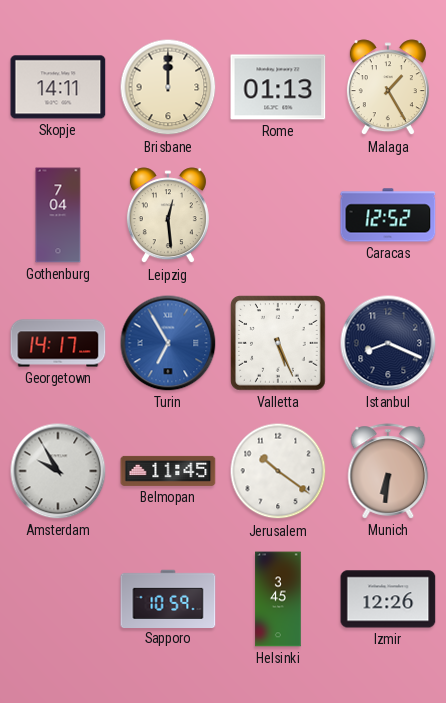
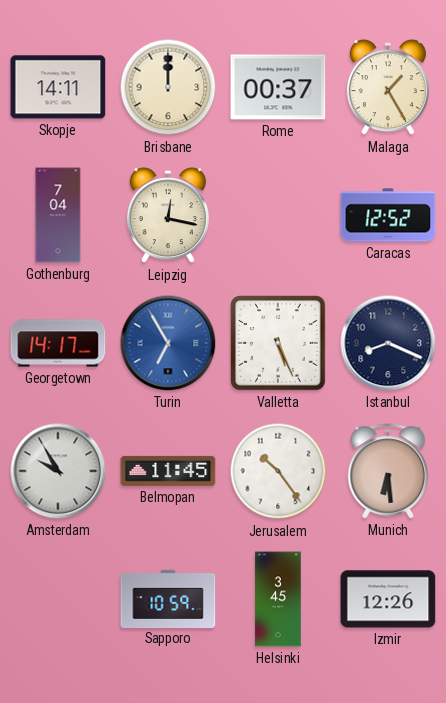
Rome: 01:13 -> 00:37
Leipzig: 12:29 -> 12:17
Jerusalem: 10:21 -> 10:24
Munich: 6:31 -> 6:29
